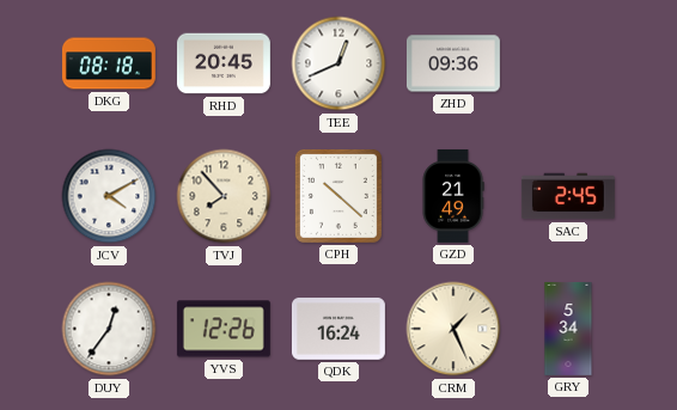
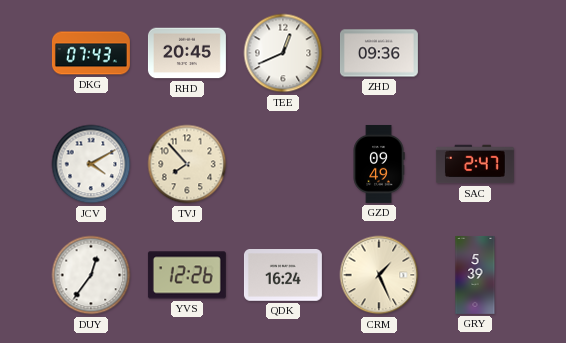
DKG: 08:18 -> 07:43
CPH: 10:22 -> none
GZD: 21:49 -> 09:49
SAC: 2:45 -> 2:47
GRY: 5:34 -> 5:39
